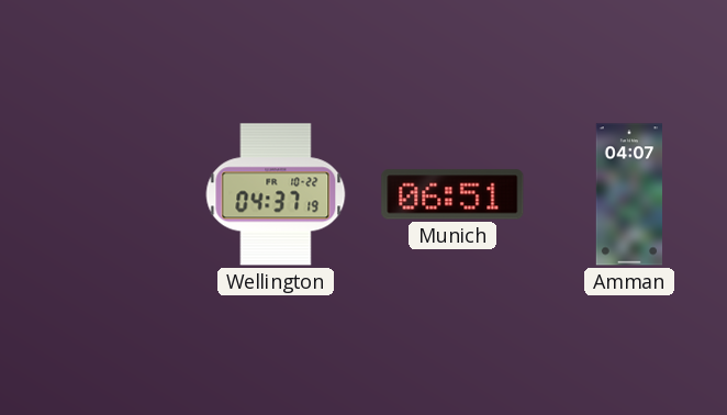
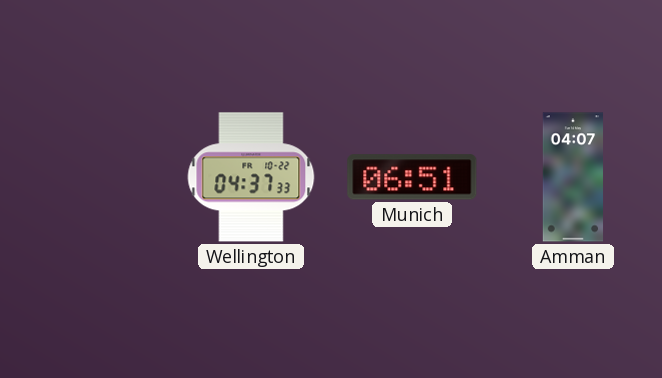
Wellington: 04:37:19 -> 04:37:33
